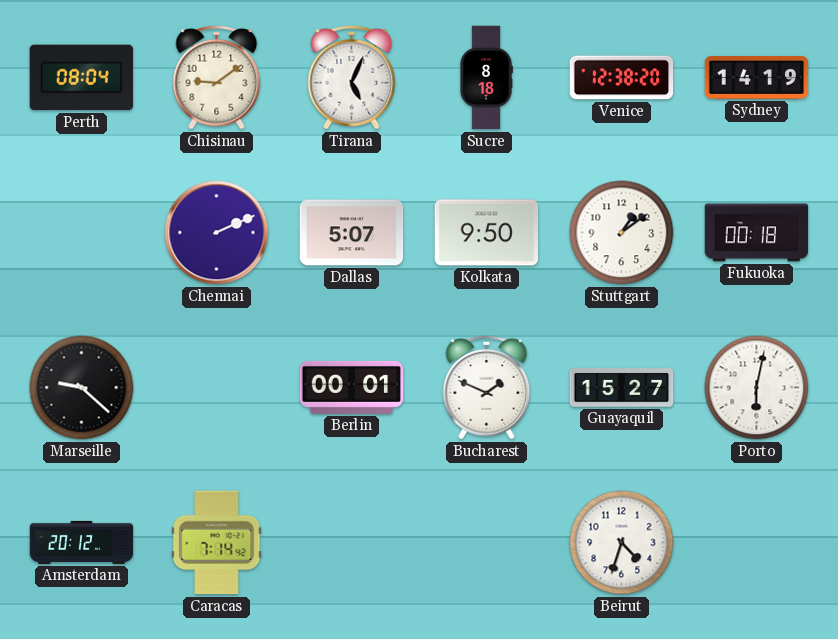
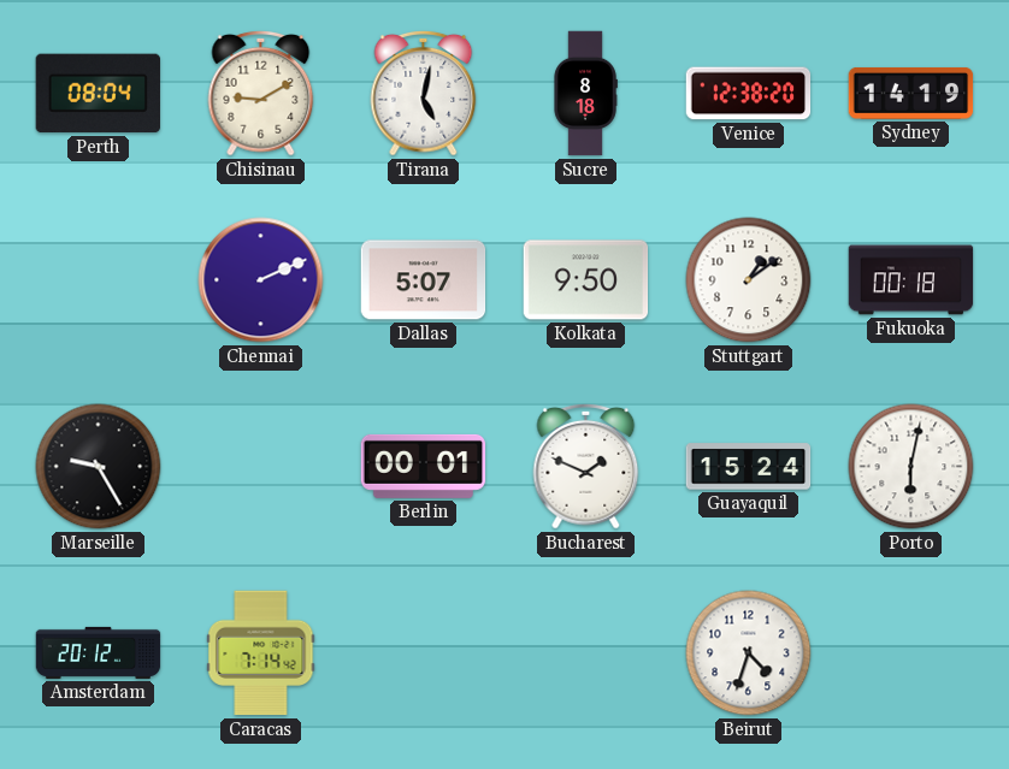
Chisinau: 9:09 -> 9:10
Tirana: 5:04 -> 5:02
Marseille: 9:22 -> 9:25
Guayaquil: 15:27 -> 15:24
